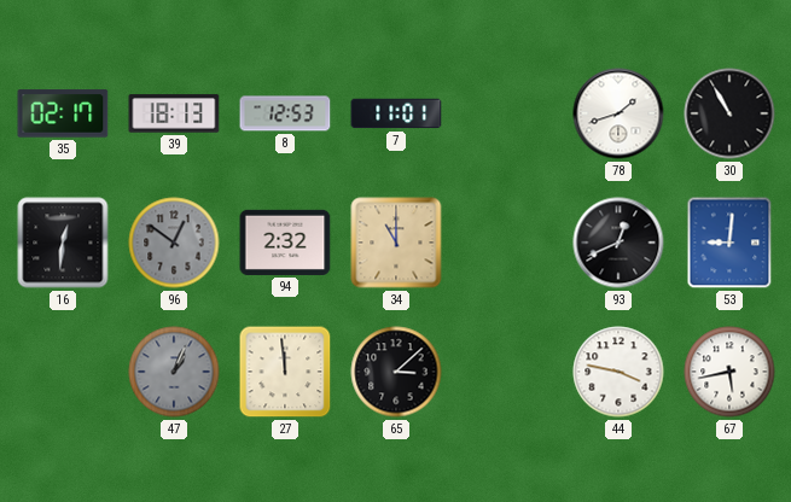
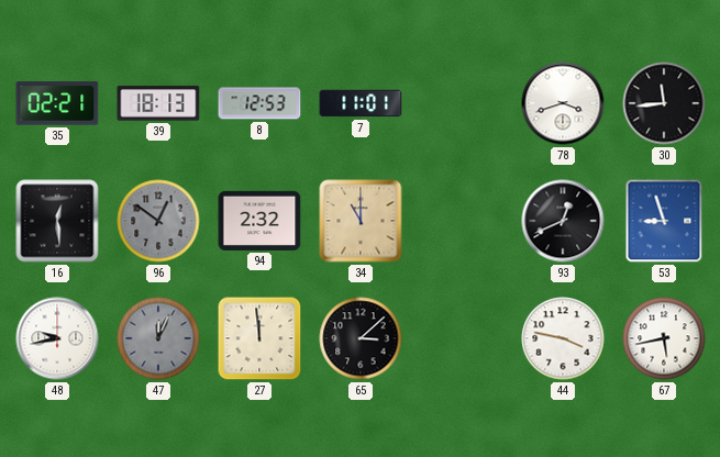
35: 02:17 -> 02:21
78: 1:42 -> 3:42
30: 10:55 -> 11:44
16: 12:31 -> 12:29
53: 9:01 -> 8:57
48: none -> 9:43
47: 1:04 -> 12:04
